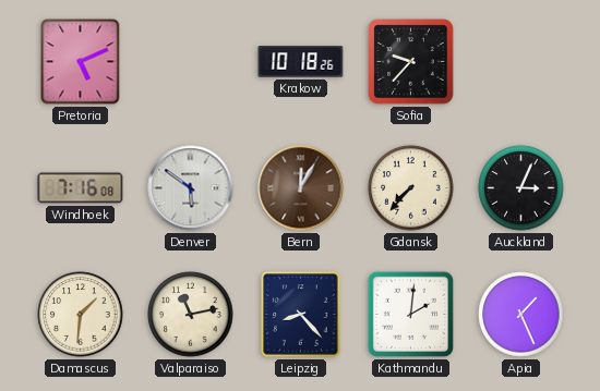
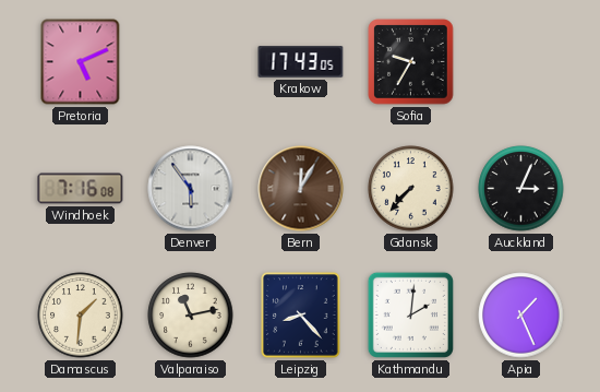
Krakow: 10:18 -> 17:43
Sofia: 9:37 -> 9:35
Denver: 5:51 -> 5:54
